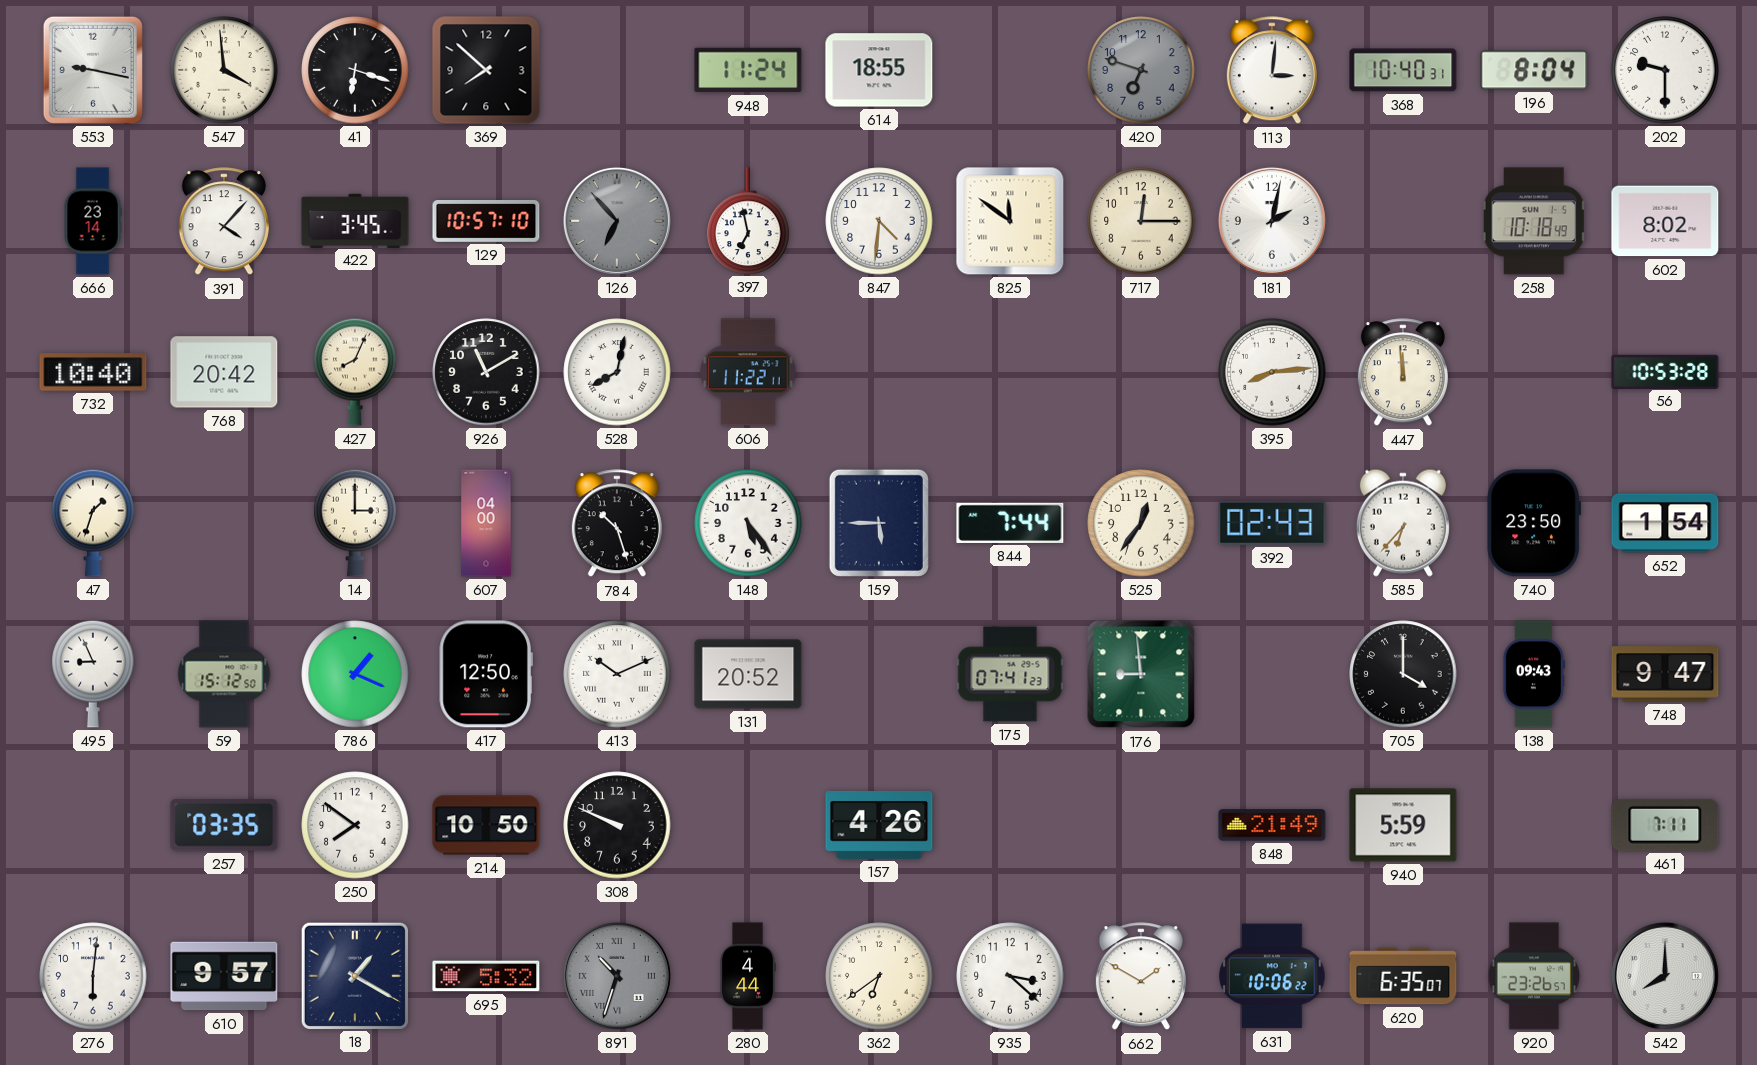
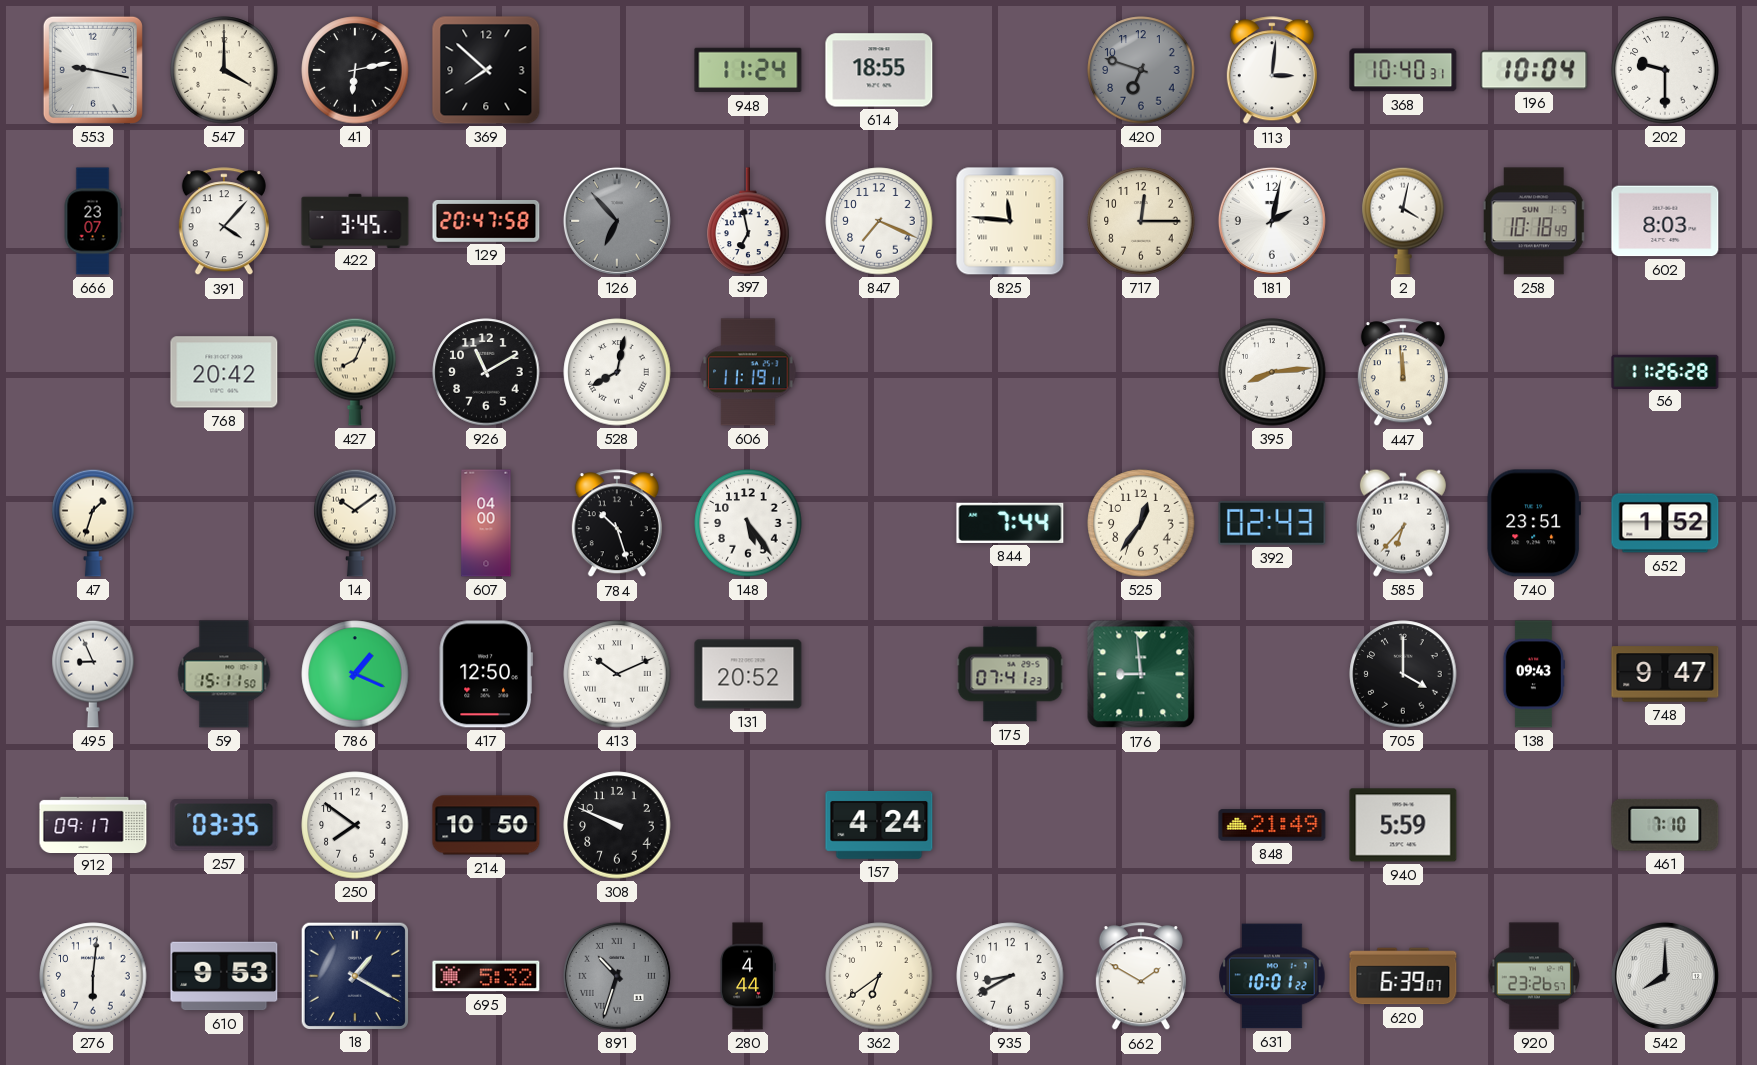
547: 3:59 -> 4:00
41: 6:18 -> 6:13
196: 8:04 -> 10:04
666: 23:14 -> 23:07
129: 10:57 -> 20:47
847: 4:31 -> 7:19
825: 11:51 -> 11:46
2: none -> 4:02
602: 8:02 -> 8:03
732: 10:40 -> none
606: 11:22 -> 11:19
56: 10:53 -> 11:26
14: 3:00 -> 10:09
159: 5:45 -> none
740: 23:50 -> 23:51
652: 1:54 -> 1:52
59: 15:12 -> 15:11
912: none -> 09:17
157: 4:26 -> 4:24
461: 7:11 -> 7:10
610: 9:57 -> 9:53
935: 3:22 -> 8:40
631: 10:06 -> 10:01
620: 6:35 -> 6:39
